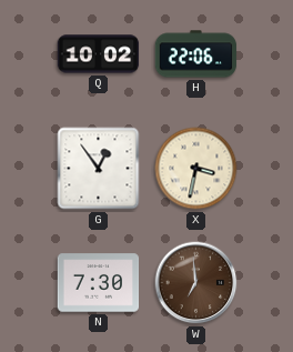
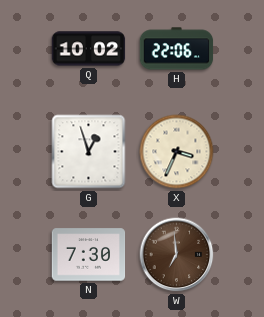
G: 12:54 -> 12:57
X: 3:32 -> 3:34
